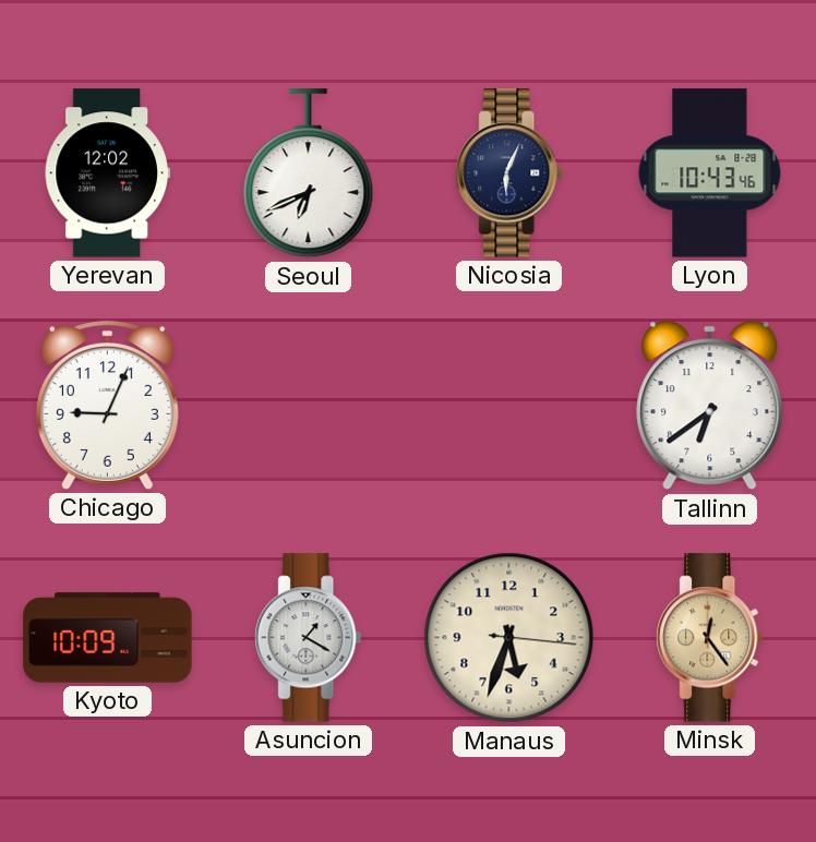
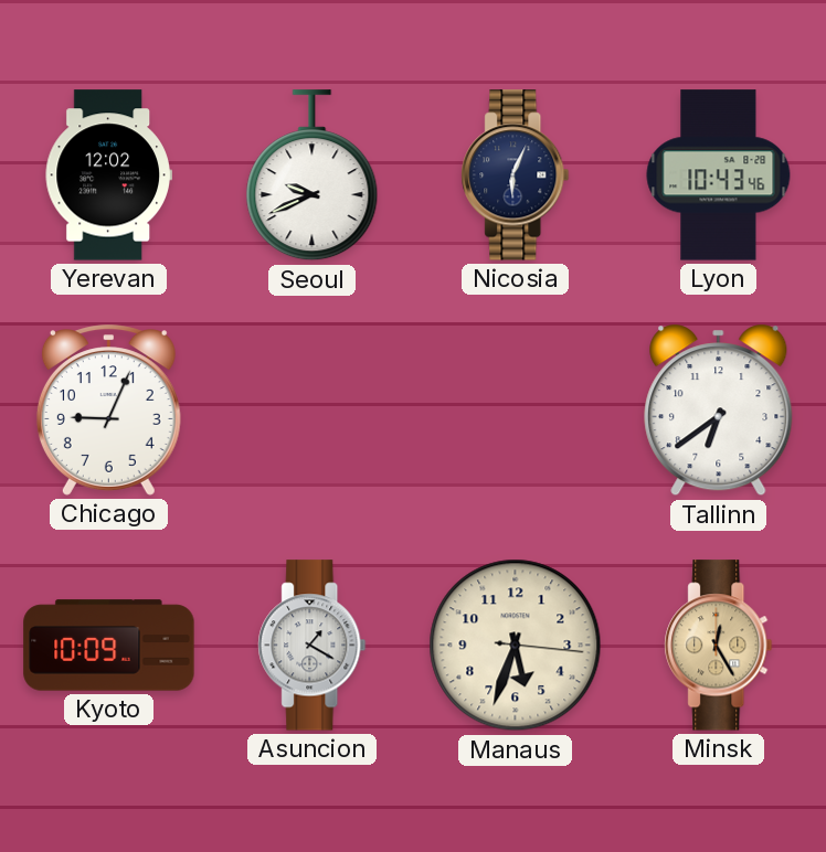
Seoul: 6:41 -> 9:41
Minsk: 12:24 -> 12:25
